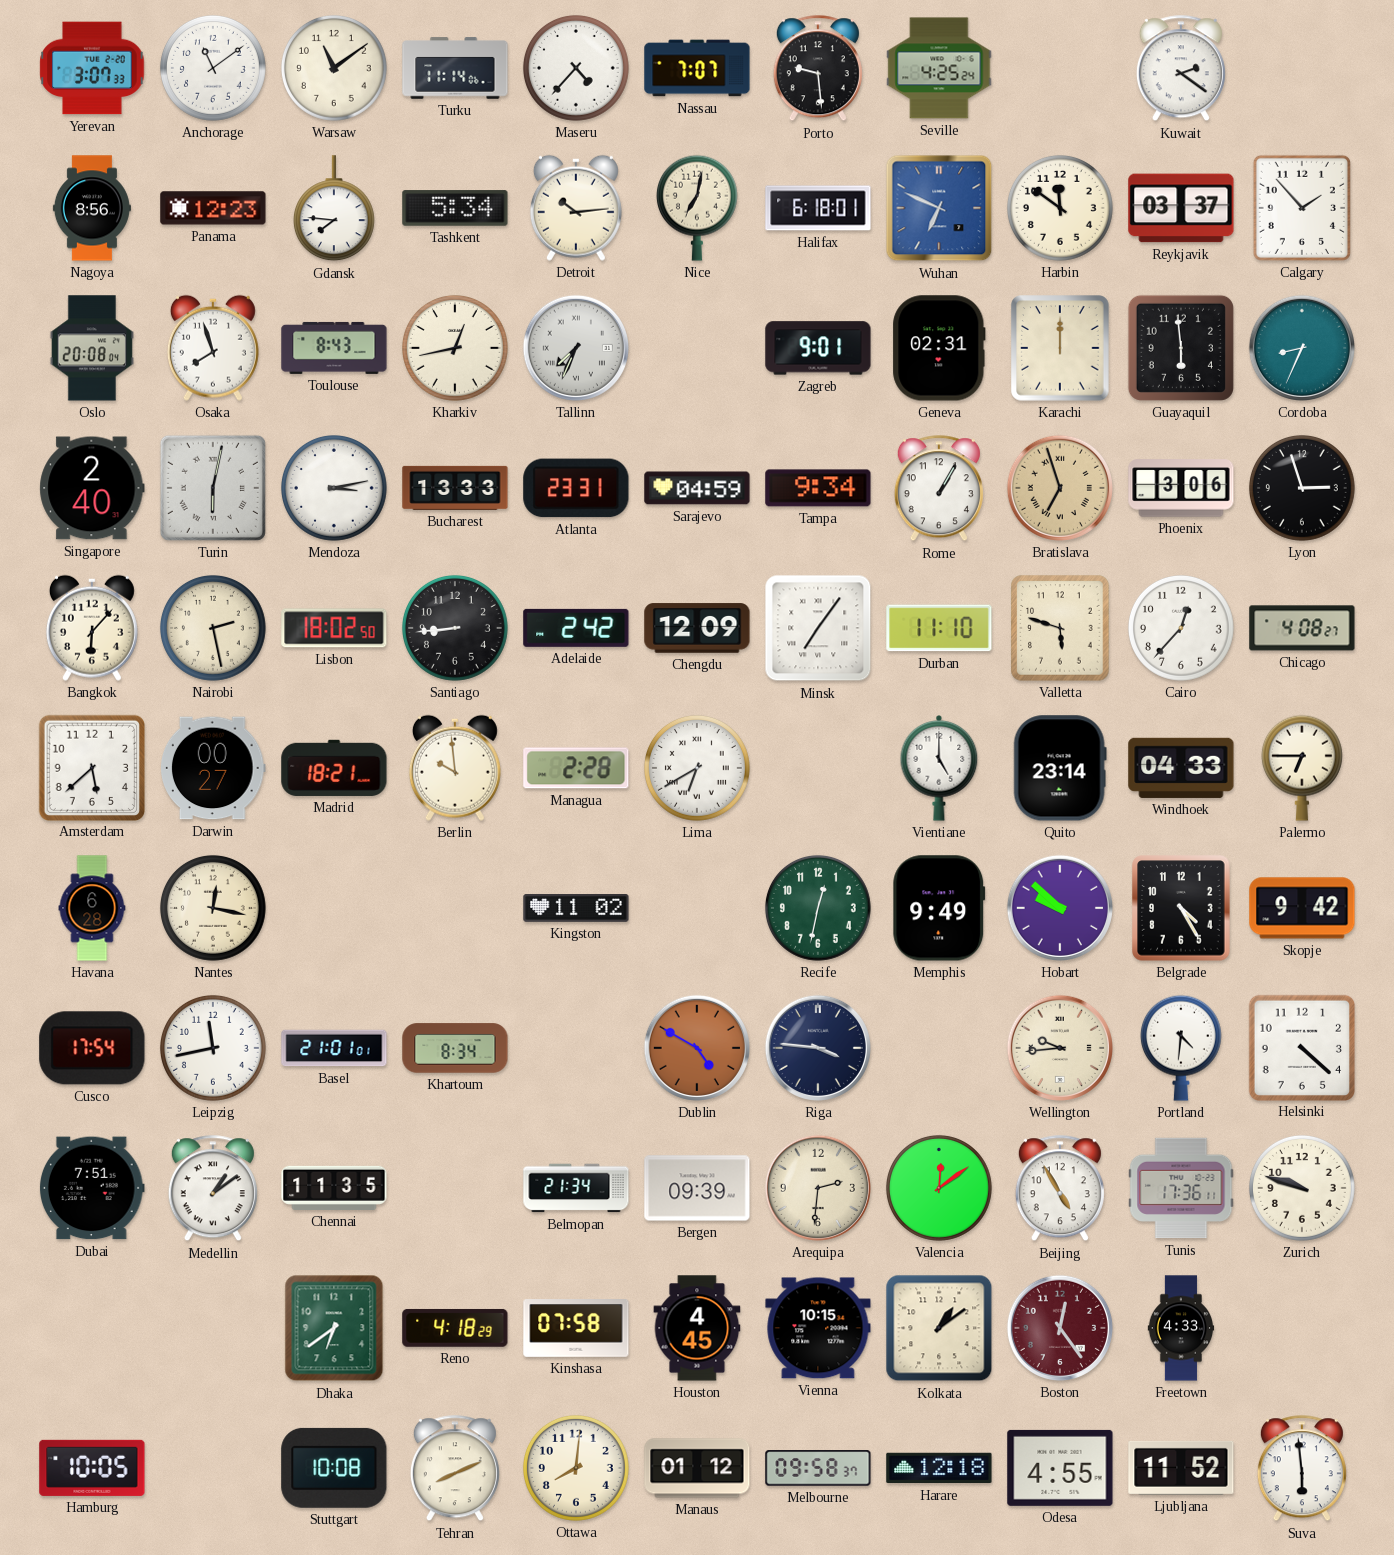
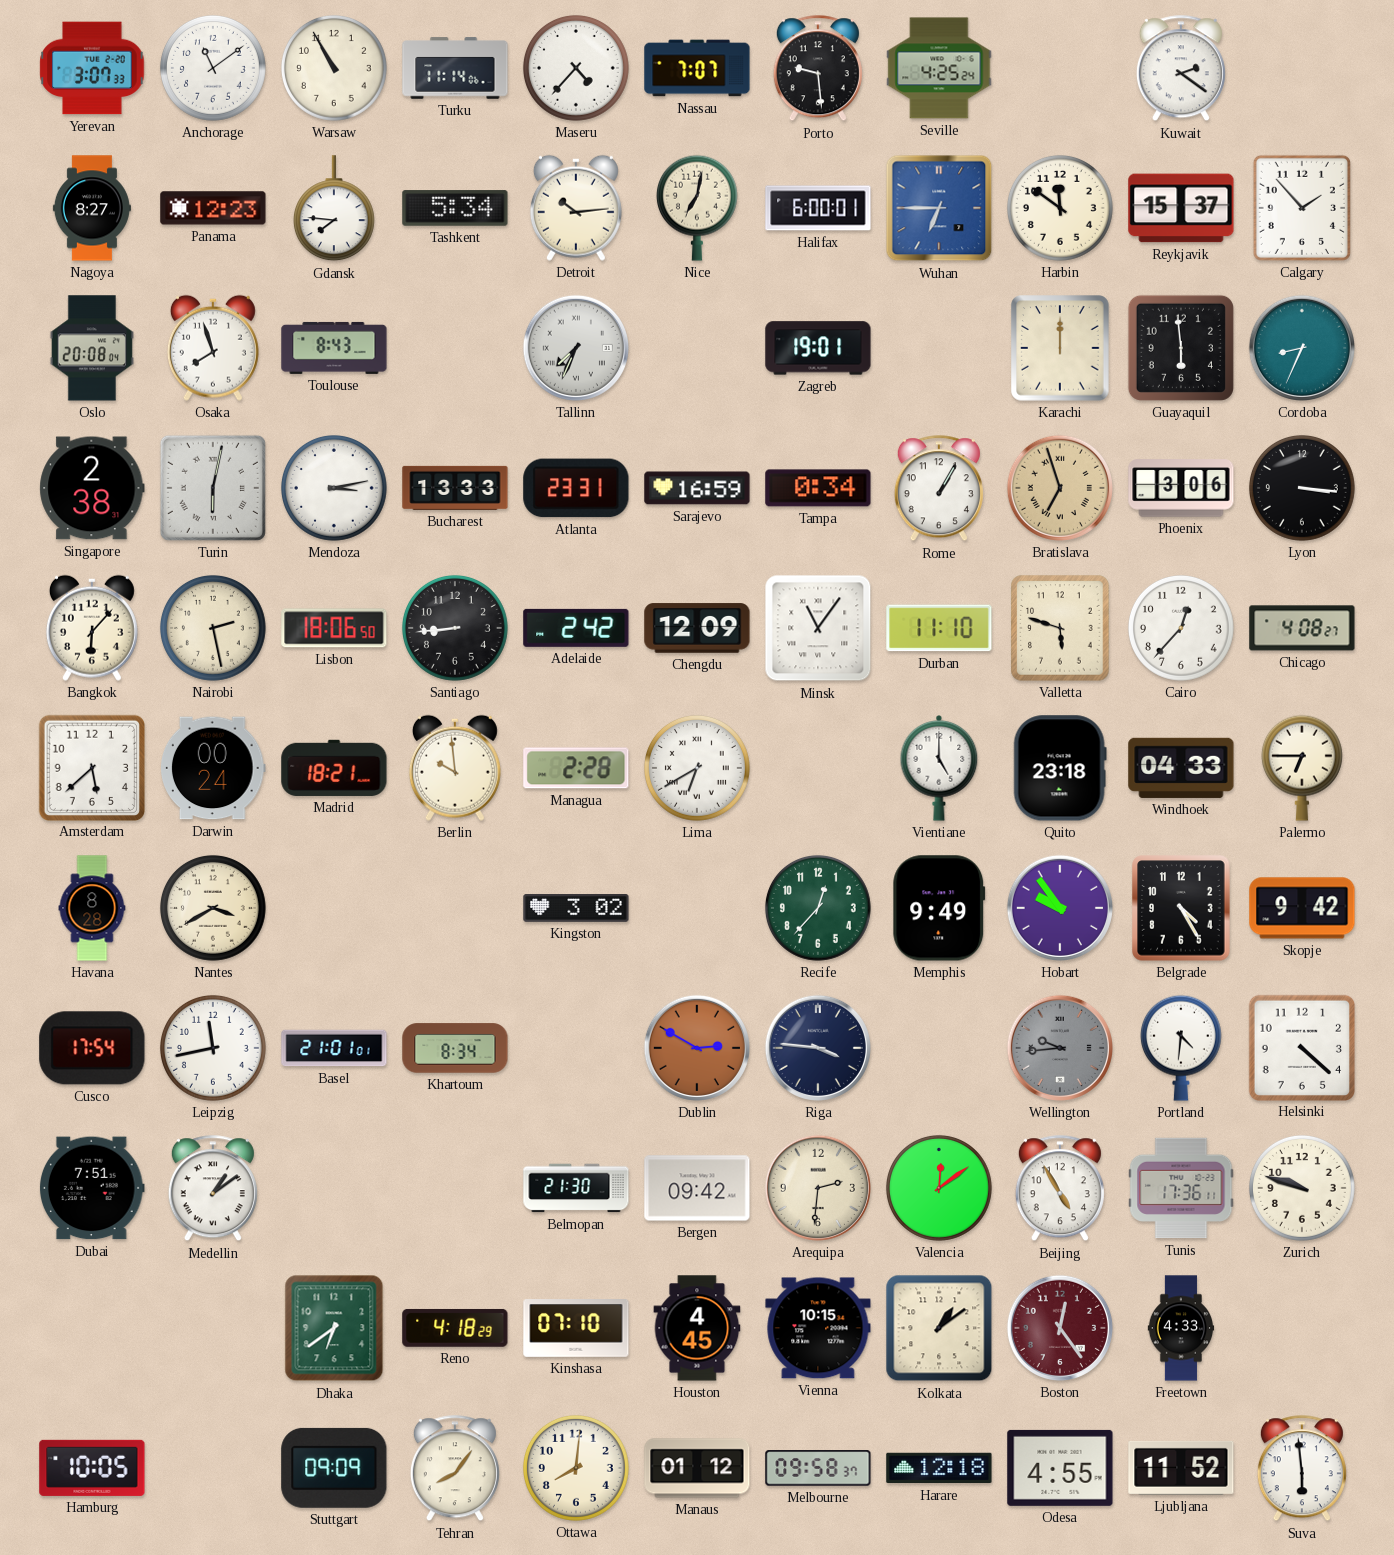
Warsaw: 11:09 -> 10:55
Nagoya: 8:56 -> 8:27
Halifax: 6:18 -> 6:00
Wuhan: 6:49 -> 6:45
Reykjavik: 03:37 -> 15:37
Kharkiv: 12:43 -> none
Zagreb: 9:01 -> 19:01
Geneva: 02:31 -> none
Singapore: 2:40 -> 2:38
Sarajevo: 04:59 -> 16:59
Tampa: 9:34 -> 0:34
Lyon: 2:57 -> 3:16
Lisbon: 18:02 -> 18:06
Minsk: 7:06 -> 11:06
Darwin: 00:27 -> 00:24
Quito: 23:14 -> 23:18
Havana: 6:28 -> 8:28
Nantes: 12:17 -> 3:40
Kingston: 11:02 -> 3:02
Recife: 12:32 -> 12:37
Hobart: 9:52 -> 9:54
Dublin: 4:50 -> 2:50
Wellington dial: cream -> grey
Chennai: 11:35 -> none
Belmopan: 21:34 -> 21:30
Bergen: 09:39 -> 09:42
Kinshasa: 07:58 -> 07:10
Stuttgart: 10:08 -> 09:09
Tehran: 8:11 -> 8:06
